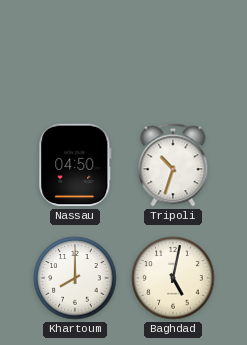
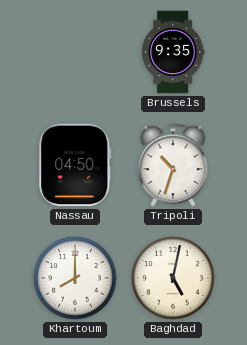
Brussels: none -> 9:35
